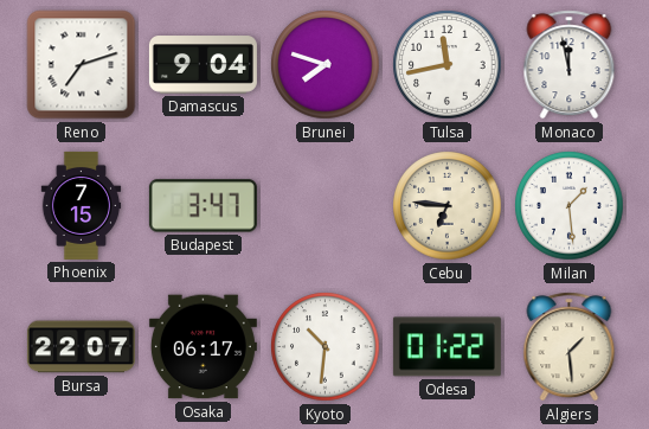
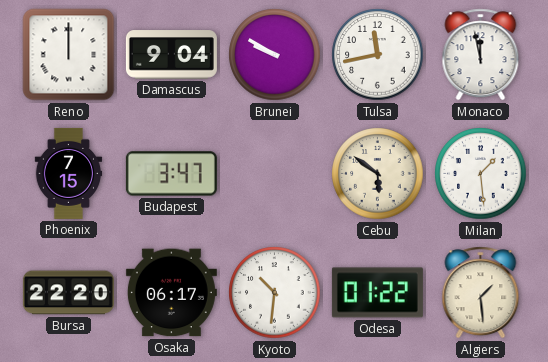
Reno: 7:12 -> 12:00
Brunei: 7:48 -> 9:50
Cebu: 6:46 -> 5:51
Bursa: 22:07 -> 22:20
